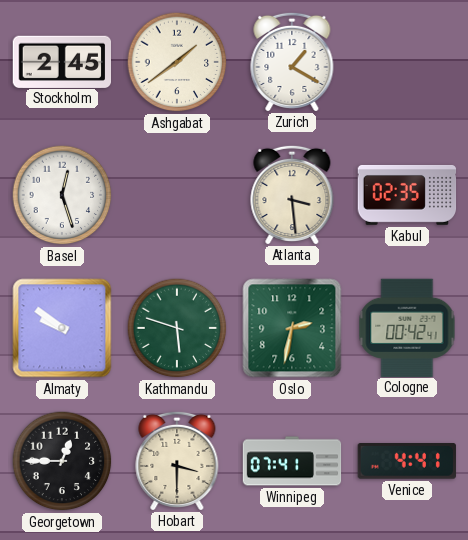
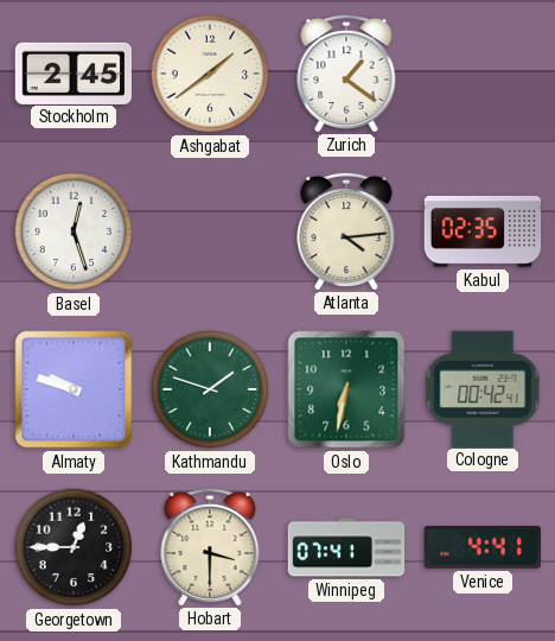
Zurich: 1:20 -> 1:21
Atlanta: 3:29 -> 4:14
Almaty: 9:51 -> 9:48
Kathmandu: 5:48 -> 1:48
Oslo: 2:32 -> 6:32
